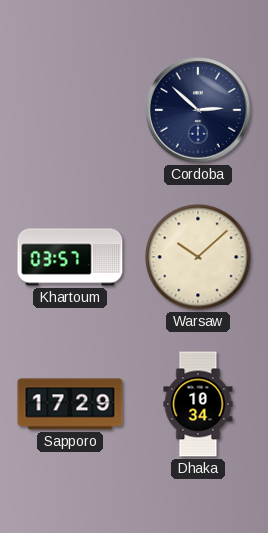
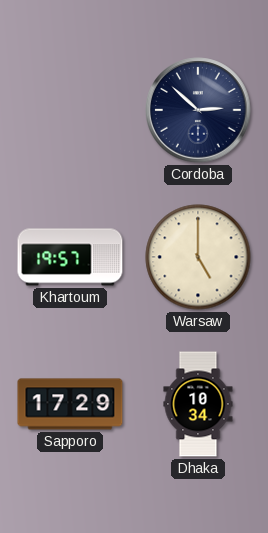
Khartoum: 03:57 -> 19:57
Warsaw: 10:08 -> 5:00
